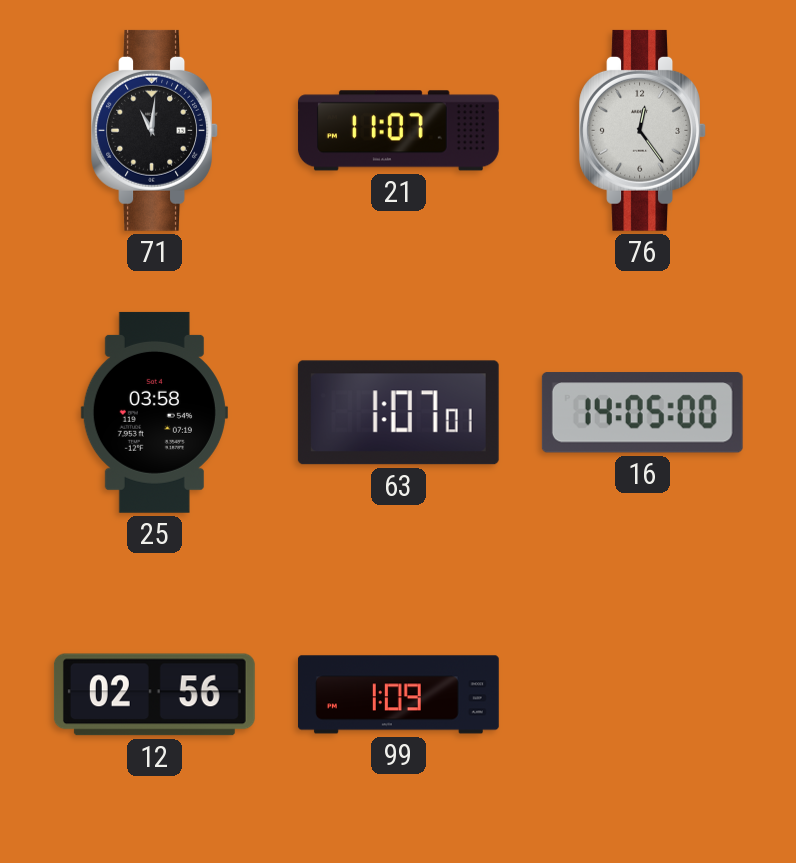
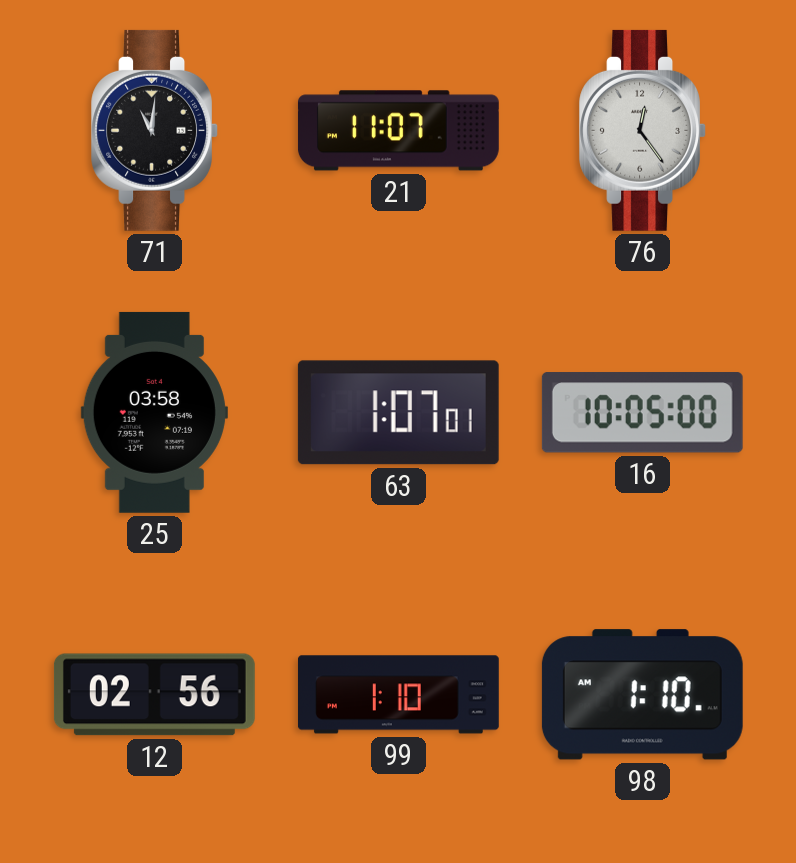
16: 14:05 -> 10:05
99: 1:09 -> 1:10
98: none -> 1:10
